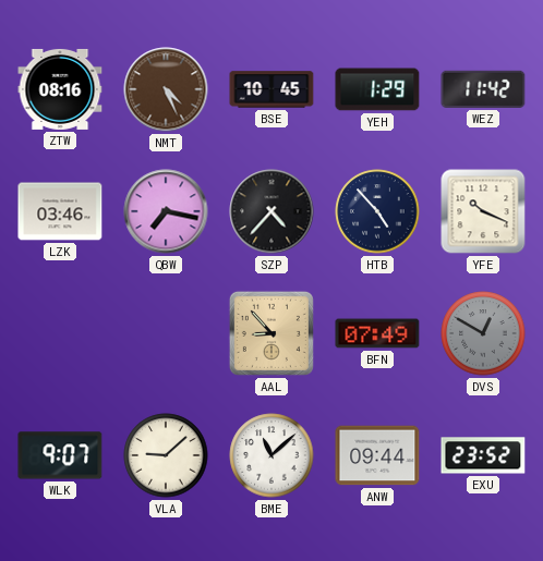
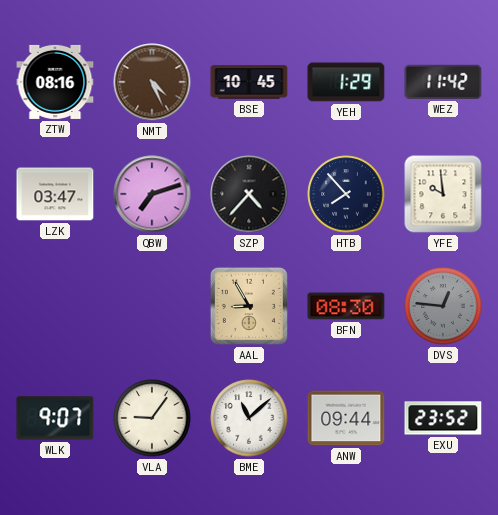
LZK: 03:46 -> 03:47
QBW: 7:17 -> 7:12
HTB: 4:53 -> 7:53
YFE: 10:19 -> 9:59
AAL: 8:53 -> 8:55
BFN: 07:49 -> 08:30
DVS: 12:50 -> 12:46
VLA: 9:08 -> 9:06
